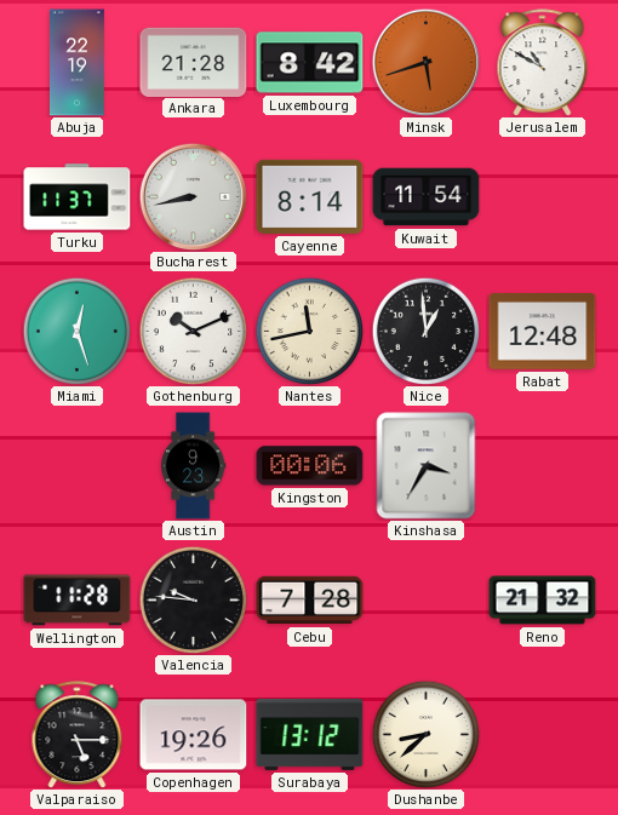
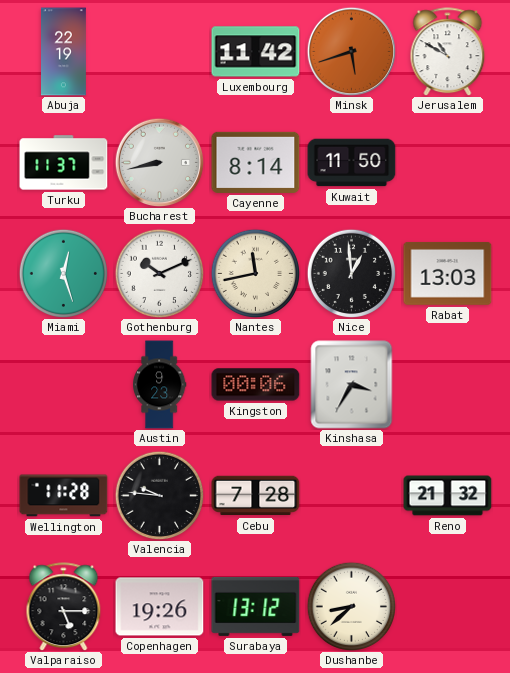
Ankara: 21:28 -> none
Luxembourg: 8:42 -> 11:42
Kuwait: 11:54 -> 11:50
Rabat: 12:48 -> 13:03
